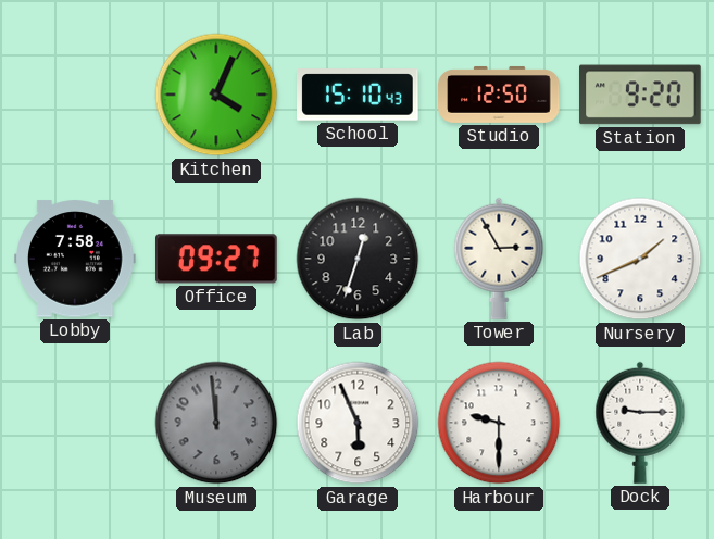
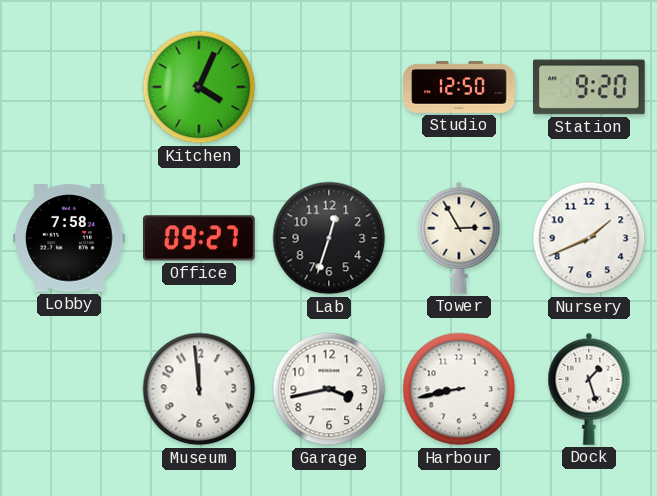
School: 15:10 -> none
Museum dial: grey -> white
Garage: 5:56 -> 3:43
Harbour: 9:30 -> 8:43
Dock: 9:15 -> 1:27
